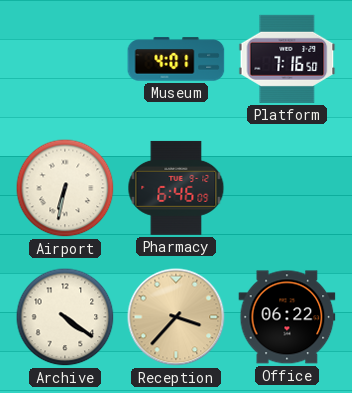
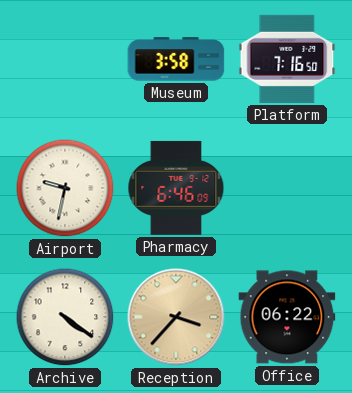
Museum: 4:01 -> 3:58
Airport: 6:32 -> 9:32
